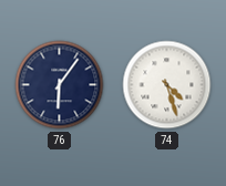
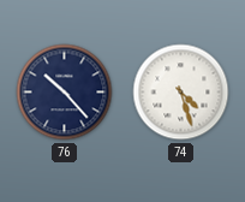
76: 6:06 -> 10:23
